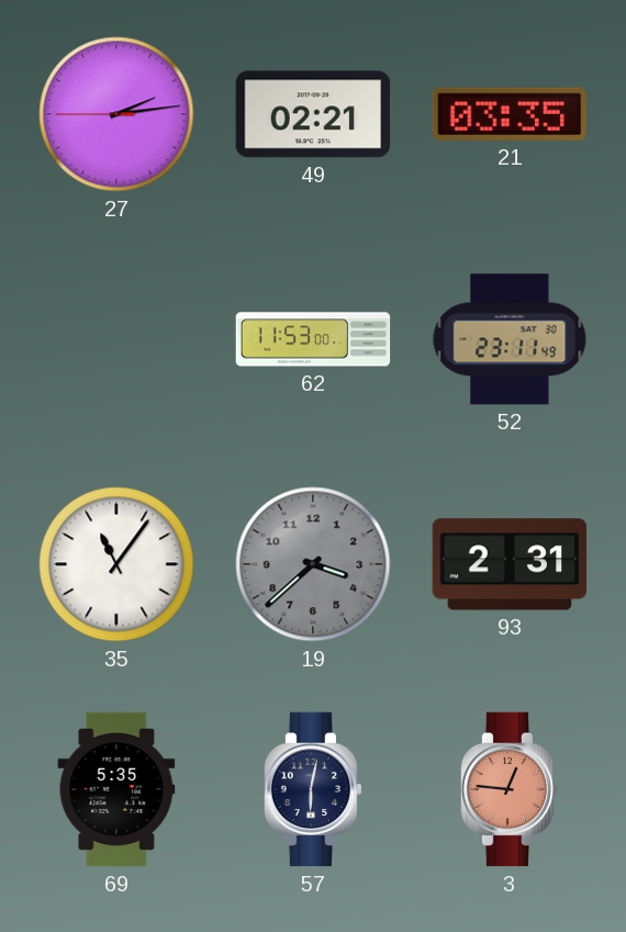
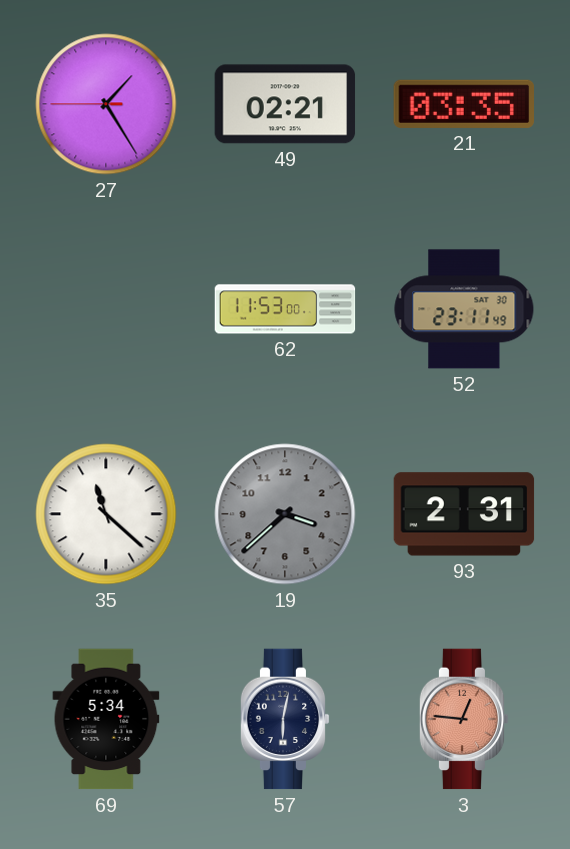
27: 2:13 -> 1:24
35: 11:06 -> 11:22
69: 5:35 -> 5:34
